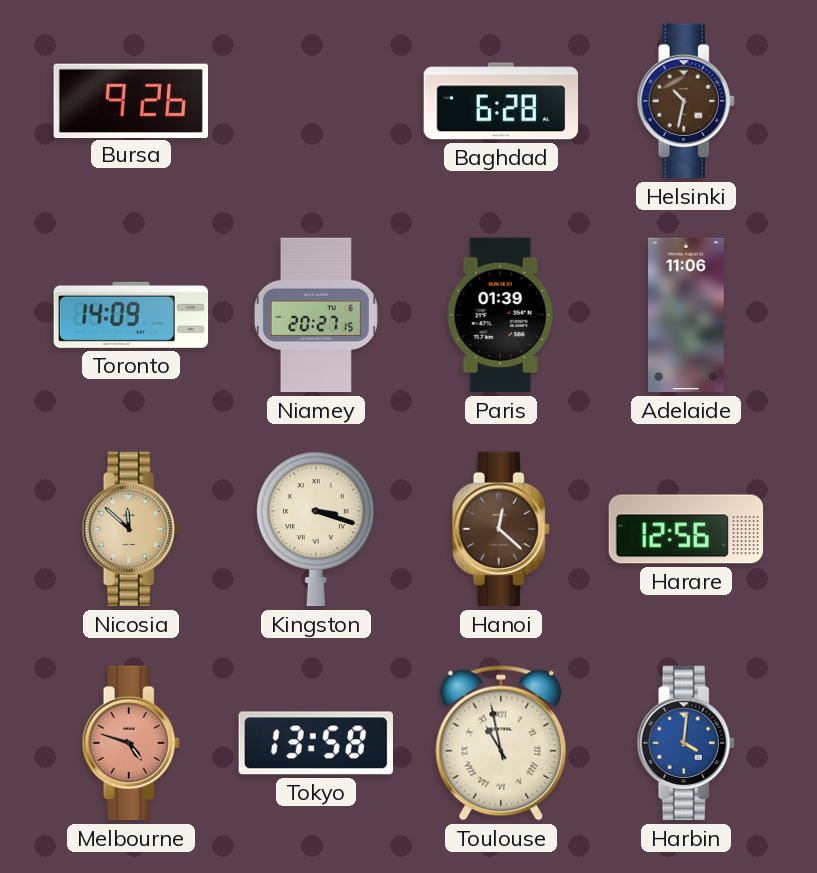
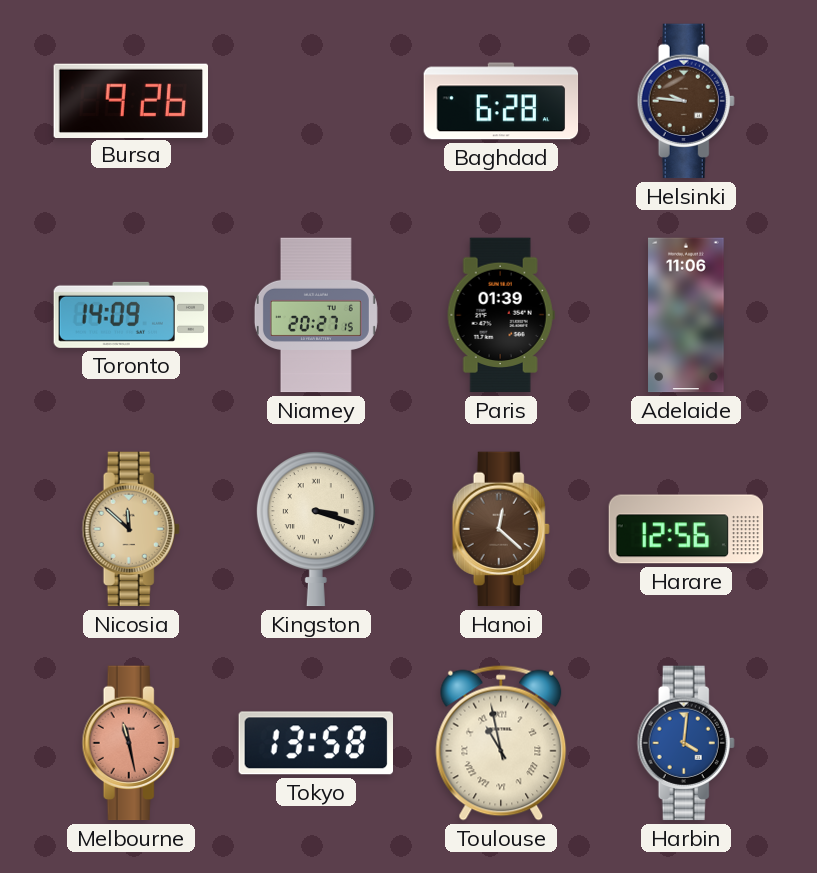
Helsinki: 10:32 -> 9:46
Melbourne: 4:48 -> 11:28
